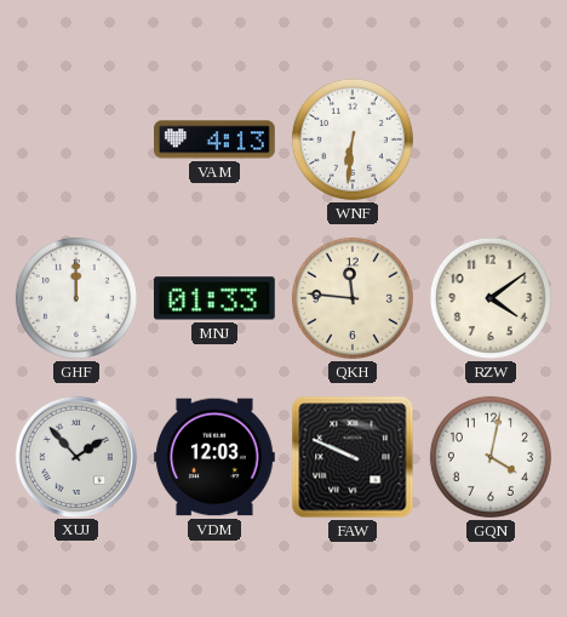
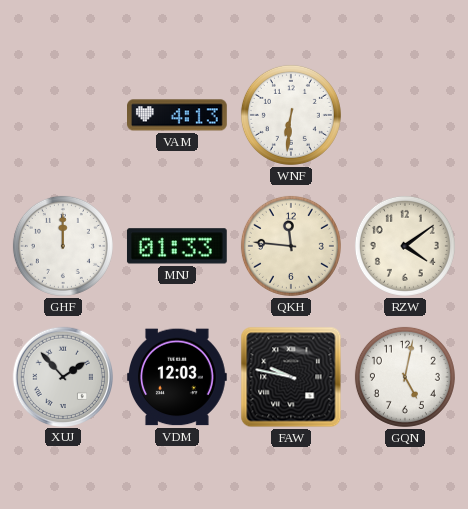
FAW: 9:49 -> 9:47
GQN: 4:02 -> 5:02
